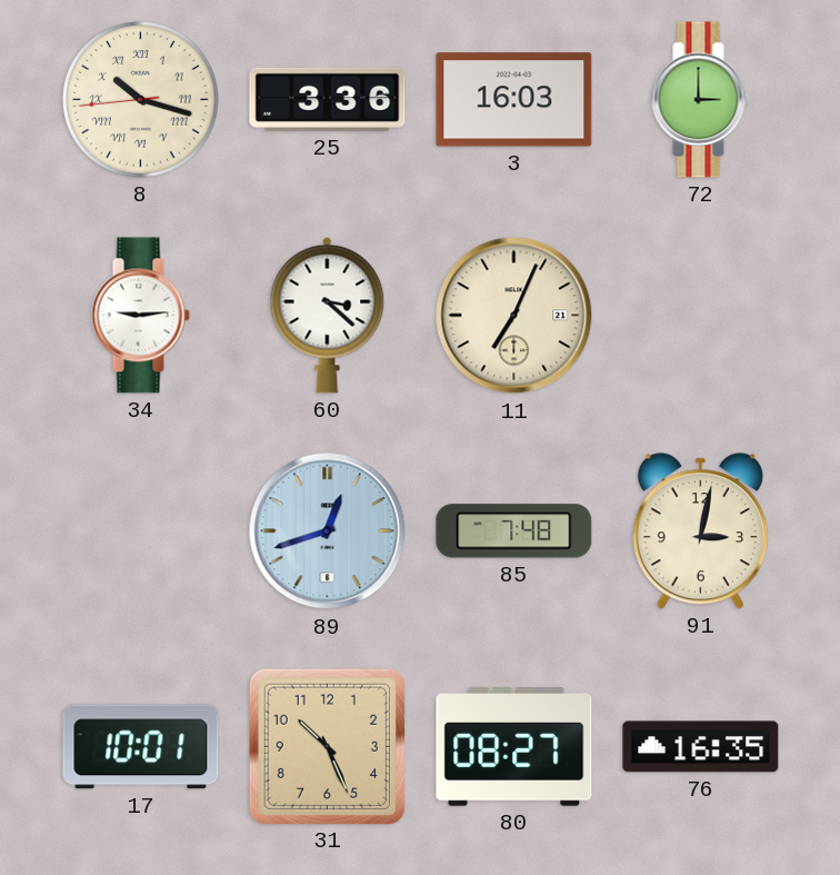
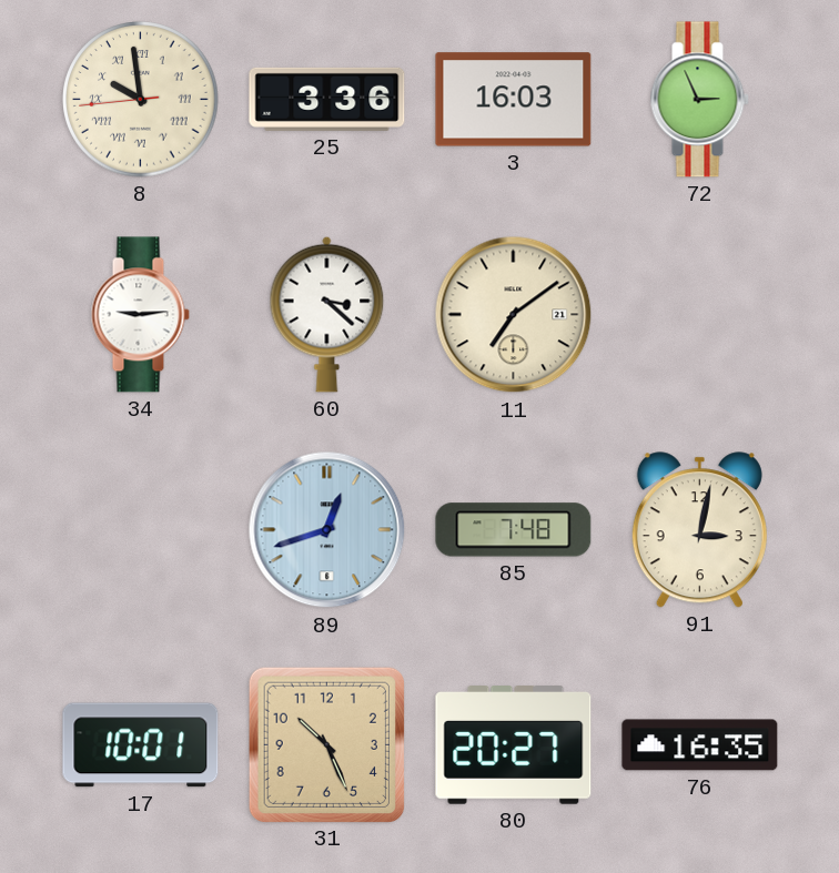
8: 10:17 -> 9:58
72: 3:00 -> 2:56
11: 7:04 -> 7:09
80: 08:27 -> 20:27
